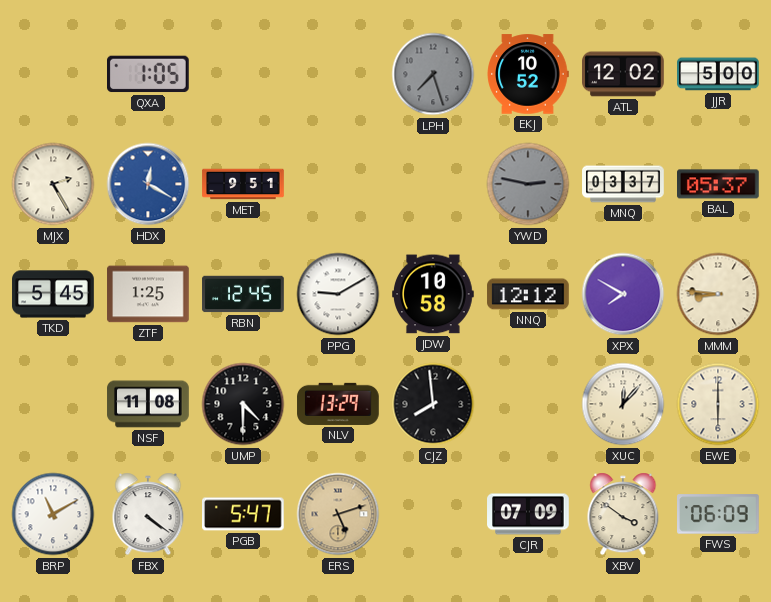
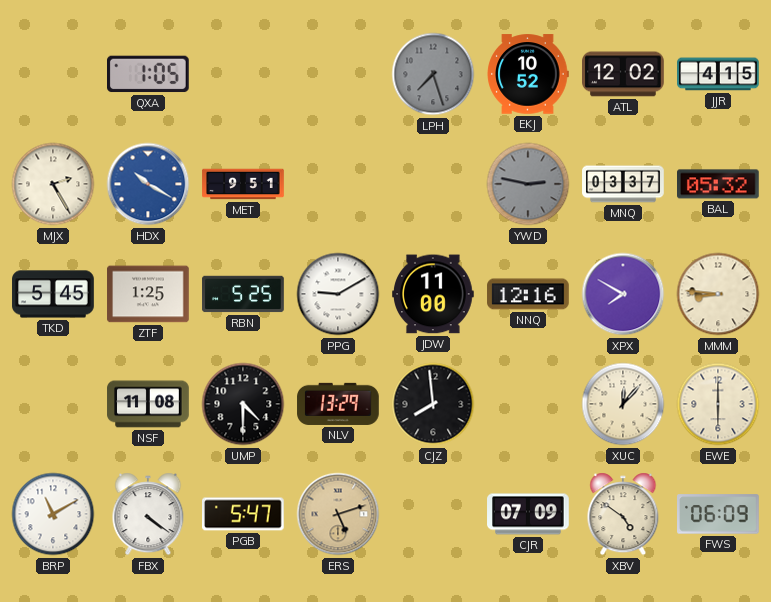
JJR: 5:00 -> 4:15
HDX: 12:20 -> 10:20
BAL: 05:37 -> 05:32
RBN: 12:45 -> 5:25
JDW: 10:58 -> 11:00
NNQ: 12:12 -> 12:16
XBV: 3:51 -> 4:51
